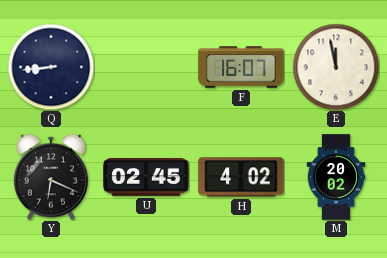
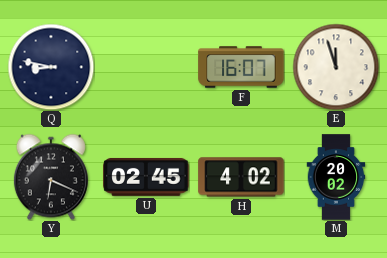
Q: 8:44 -> 8:47
E: 11:58 -> 11:57
